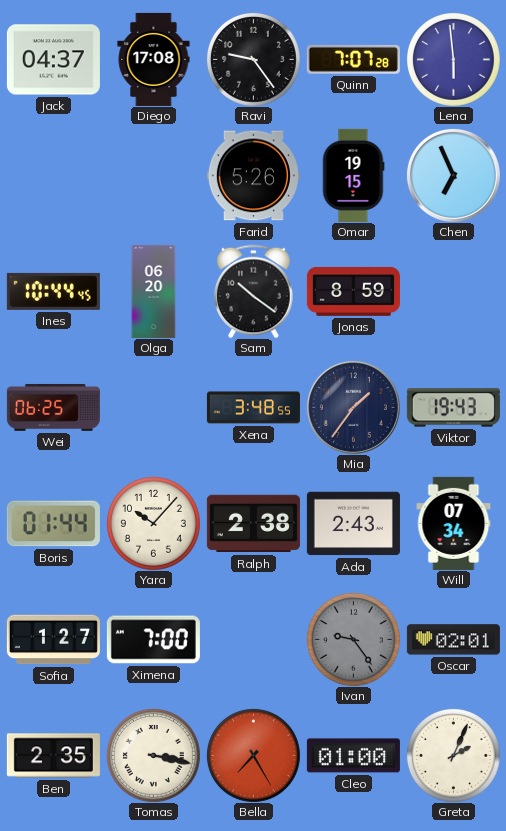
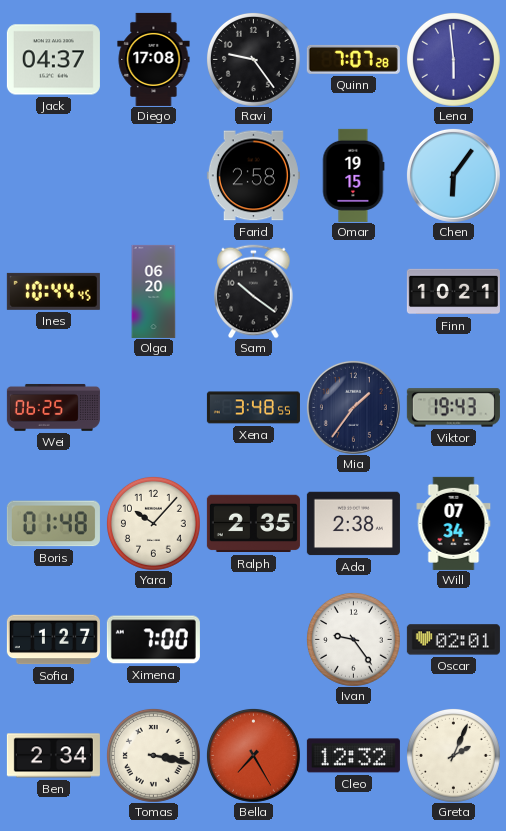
Farid: 5:26 -> 2:58
Chen: 6:56 -> 6:06
Jonas: 8:59 -> none
Finn: none -> 10:21
Boris: 01:44 -> 01:48
Ralph: 2:38 -> 2:35
Ada: 2:43 -> 2:38
Ivan dial: grey -> white
Ben: 2:35 -> 2:34
Cleo: 01:00 -> 12:32
